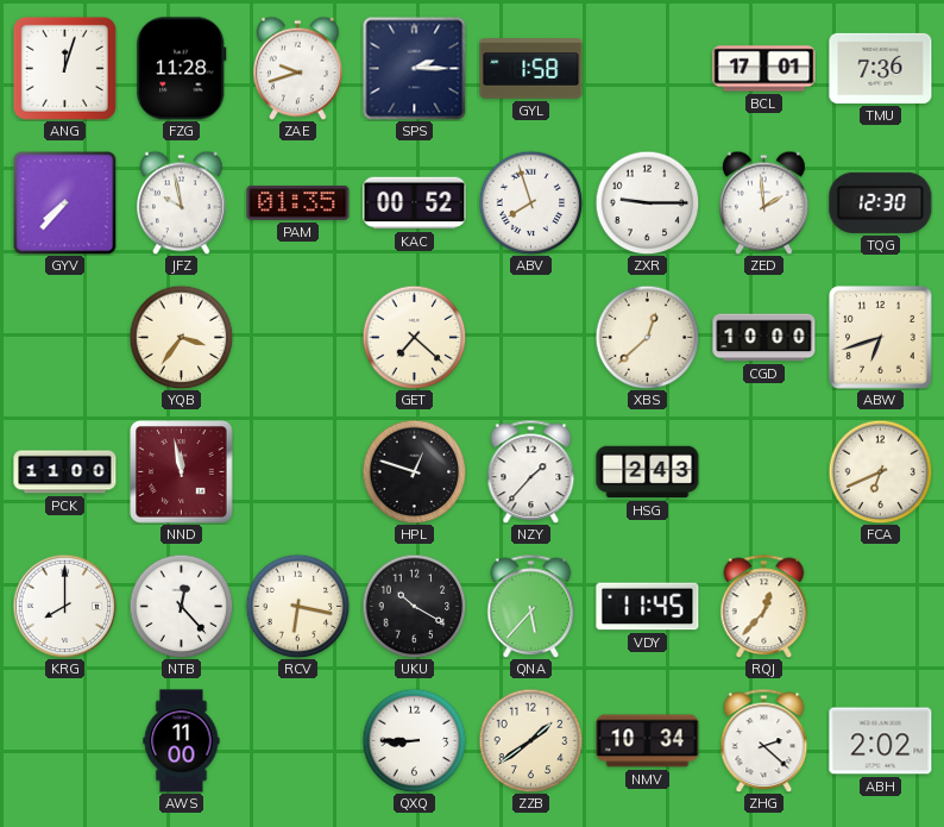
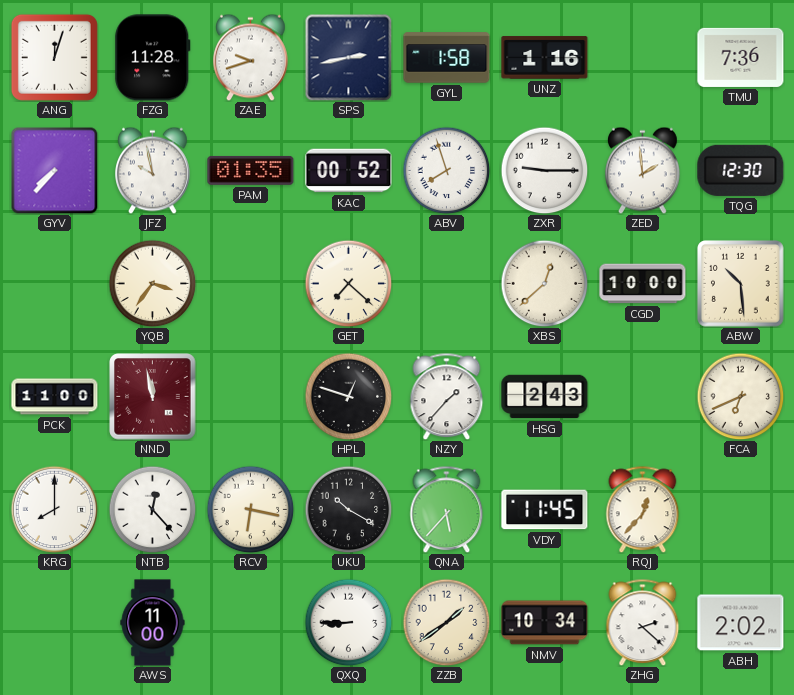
SPS: 2:15 -> 2:43
UNZ: none -> 1:16
BCL: 17:01 -> none
ABW: 6:42 -> 10:29
